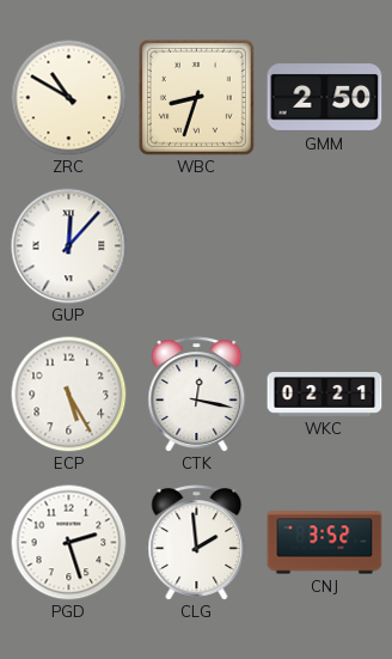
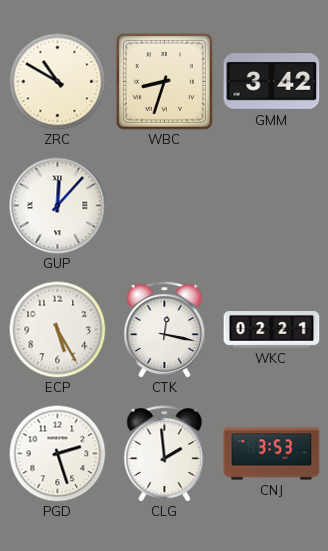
GMM: 2:50 -> 3:42
CNJ: 3:52 -> 3:53
